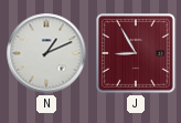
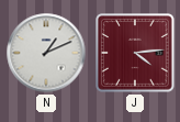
J: 8:55 -> 4:14
